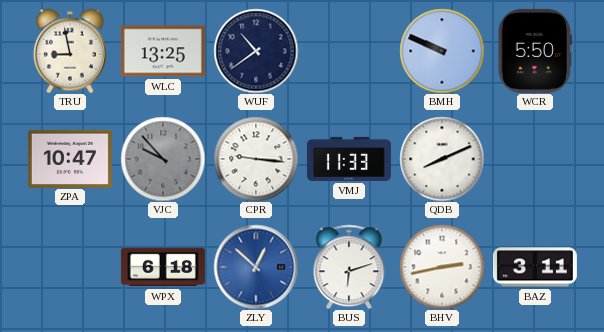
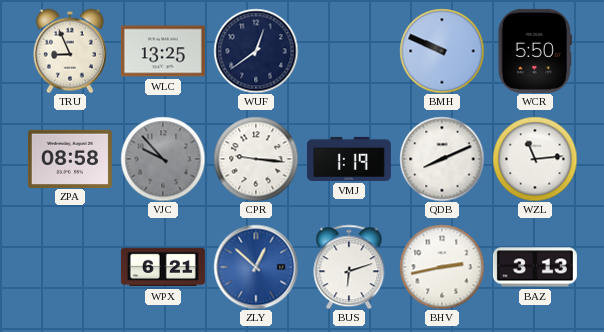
TRU: 8:58 -> 8:56
WUF: 10:39 -> 12:39
ZPA: 10:47 -> 08:58
VMJ: 11:33 -> 1:19
WZL: none -> 11:14
WPX: 6:18 -> 6:21
BAZ: 3:11 -> 3:13
